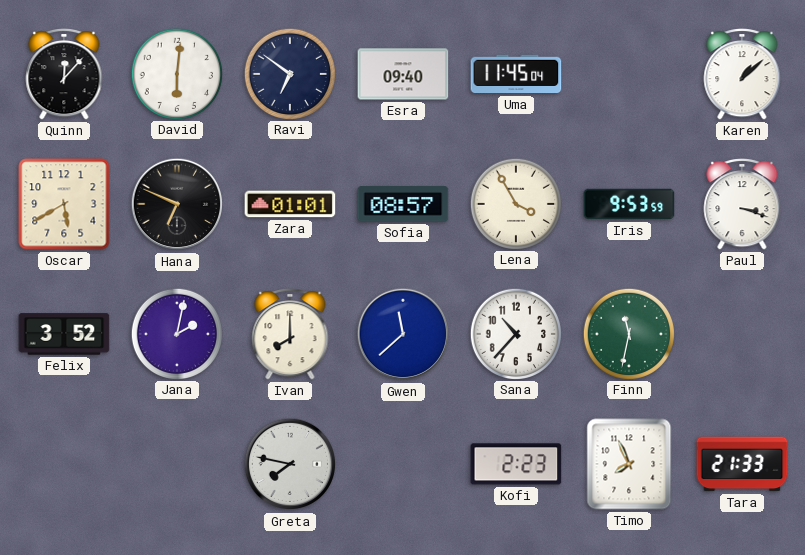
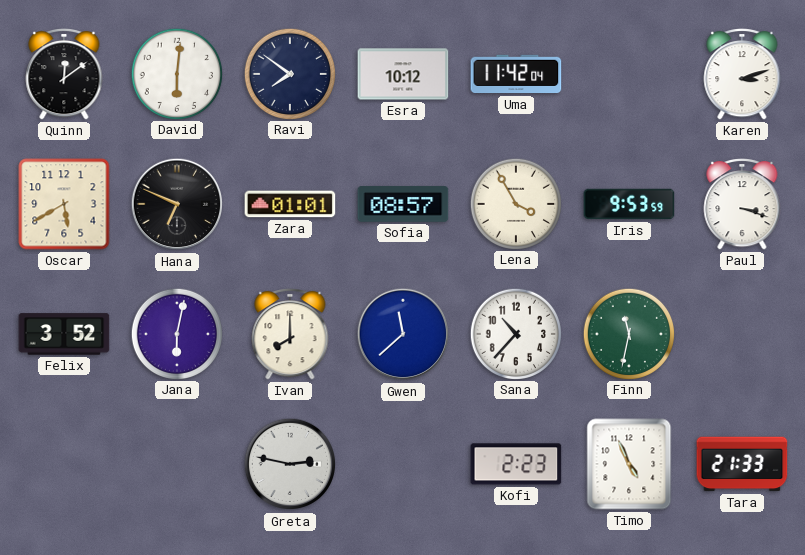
Quinn: 12:07 -> 12:09
Ravi: 6:51 -> 7:51
Esra: 09:40 -> 10:12
Uma: 11:45 -> 11:42
Karen: 1:08 -> 3:12
Jana: 2:02 -> 6:02
Greta: 7:47 -> 2:47
Timo: 7:56 -> 4:56
